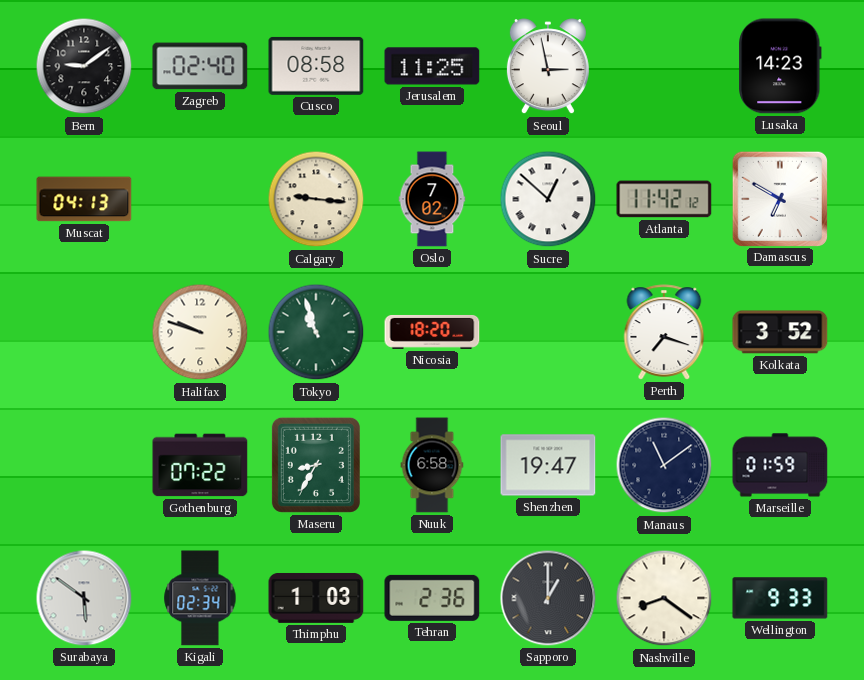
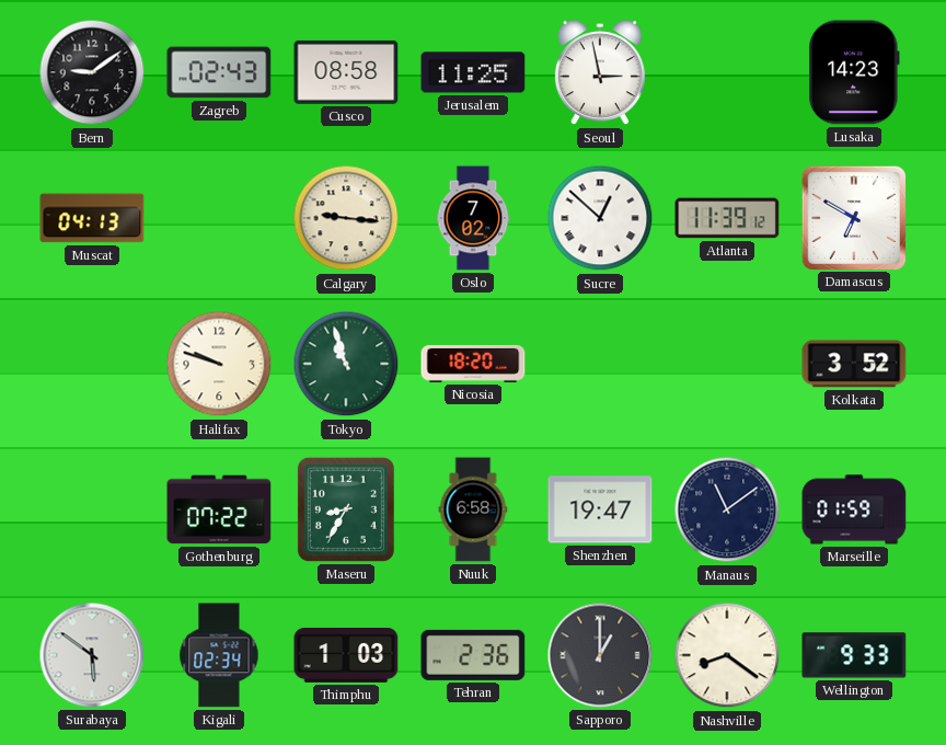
Zagreb: 02:40 -> 02:43
Atlanta: 11:42 -> 11:39
Perth: 7:18 -> none
